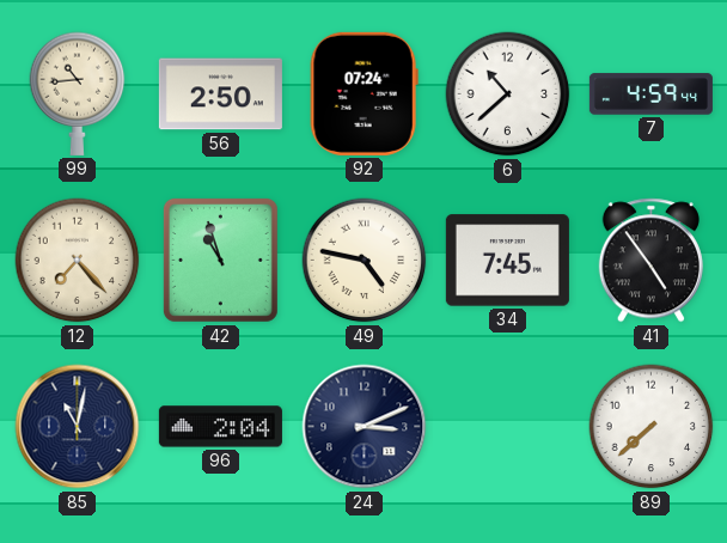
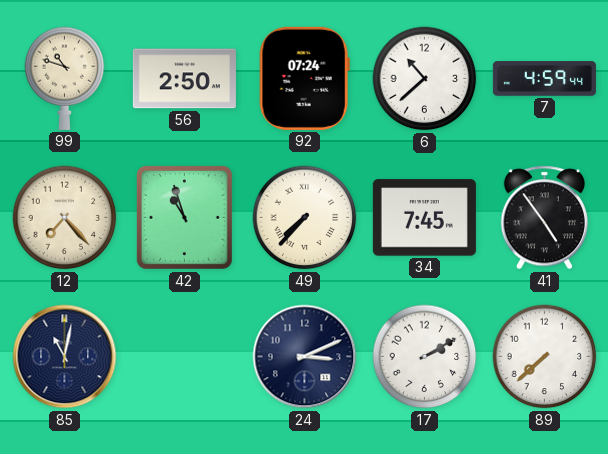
99: 10:44 -> 10:48
49: 4:47 -> 7:37
96: 2:04 -> none
17: none -> 2:10
